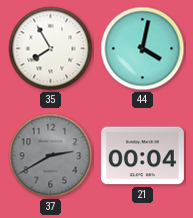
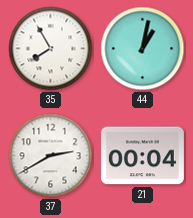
44: 4:02 -> 1:02
37 dial: grey -> white
